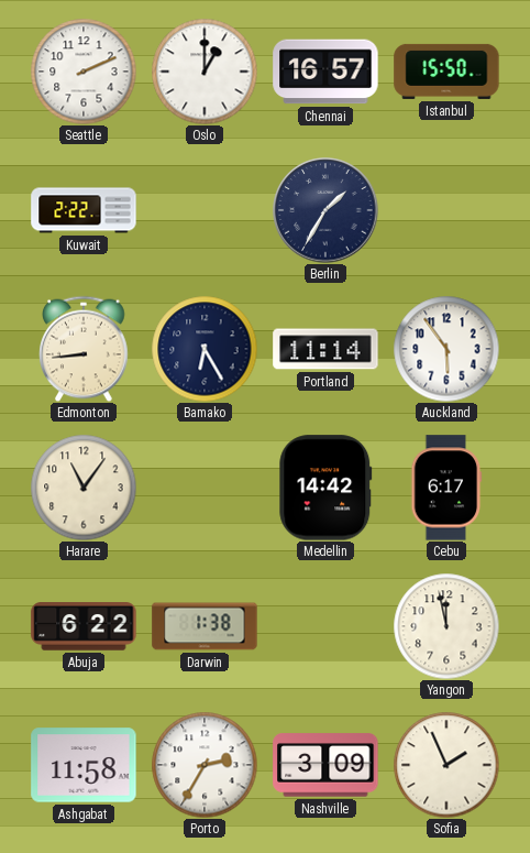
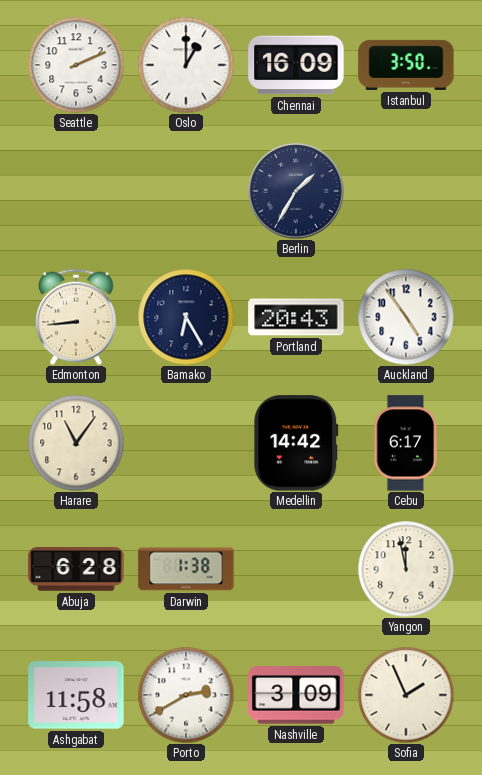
Chennai: 16:57 -> 16:09
Istanbul: 15:50 -> 3:50
Kuwait: 2:22 -> none
Portland: 11:14 -> 20:43
Auckland: 5:54 -> 4:54
Abuja: 6:22 -> 6:28
Porto: 2:35 -> 2:40
